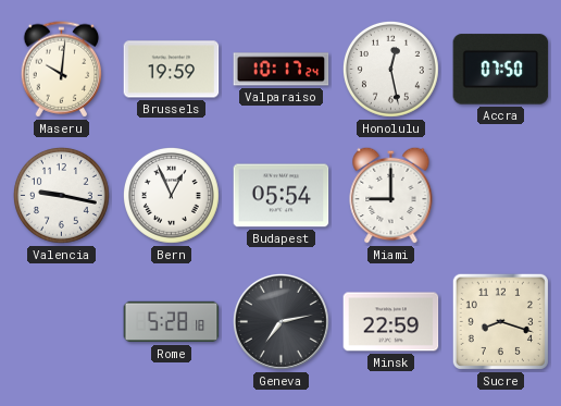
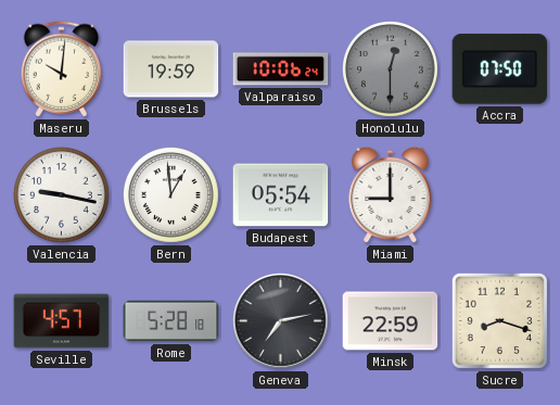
Valparaiso: 10:17 -> 10:06
Honolulu: 12:28 -> 12:30
Honolulu dial: white -> grey
Bern: 12:56 -> 12:59
Seville: none -> 4:57
